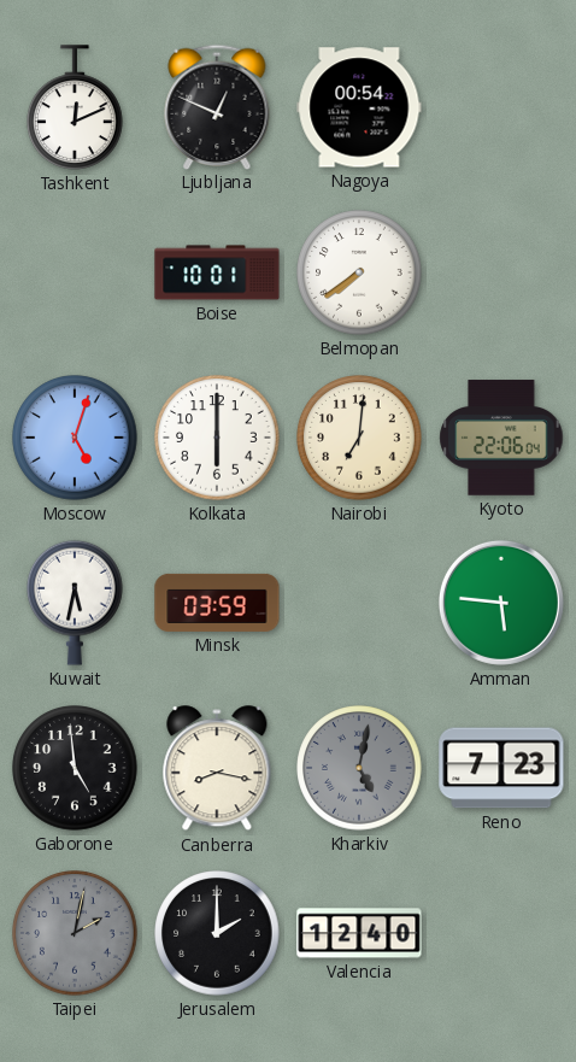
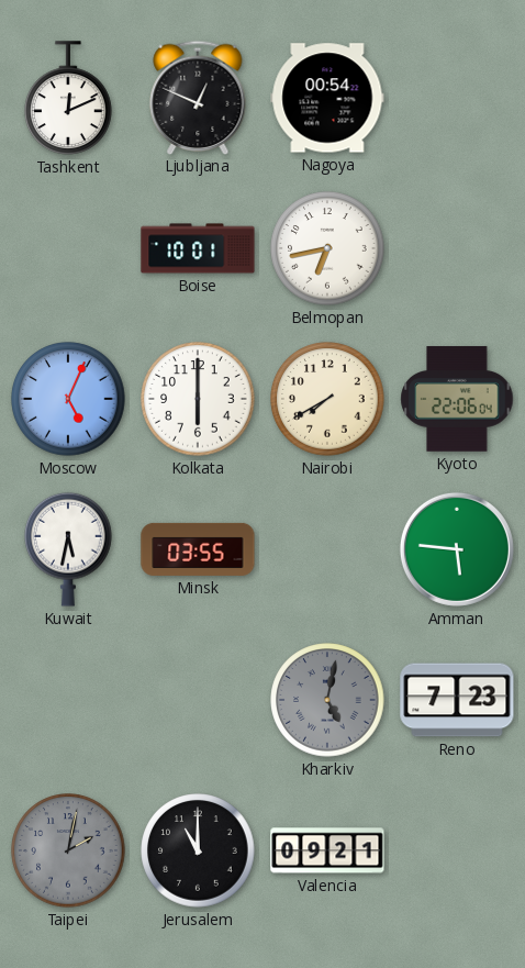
Belmopan: 7:39 -> 6:43
Moscow: 5:03 -> 5:04
Nairobi: 7:01 -> 7:40
Minsk: 03:59 -> 03:55
Gaborone: 4:59 -> none
Canberra: 8:17 -> none
Jerusalem: 2:00 -> 11:00
Valencia: 12:40 -> 09:21
